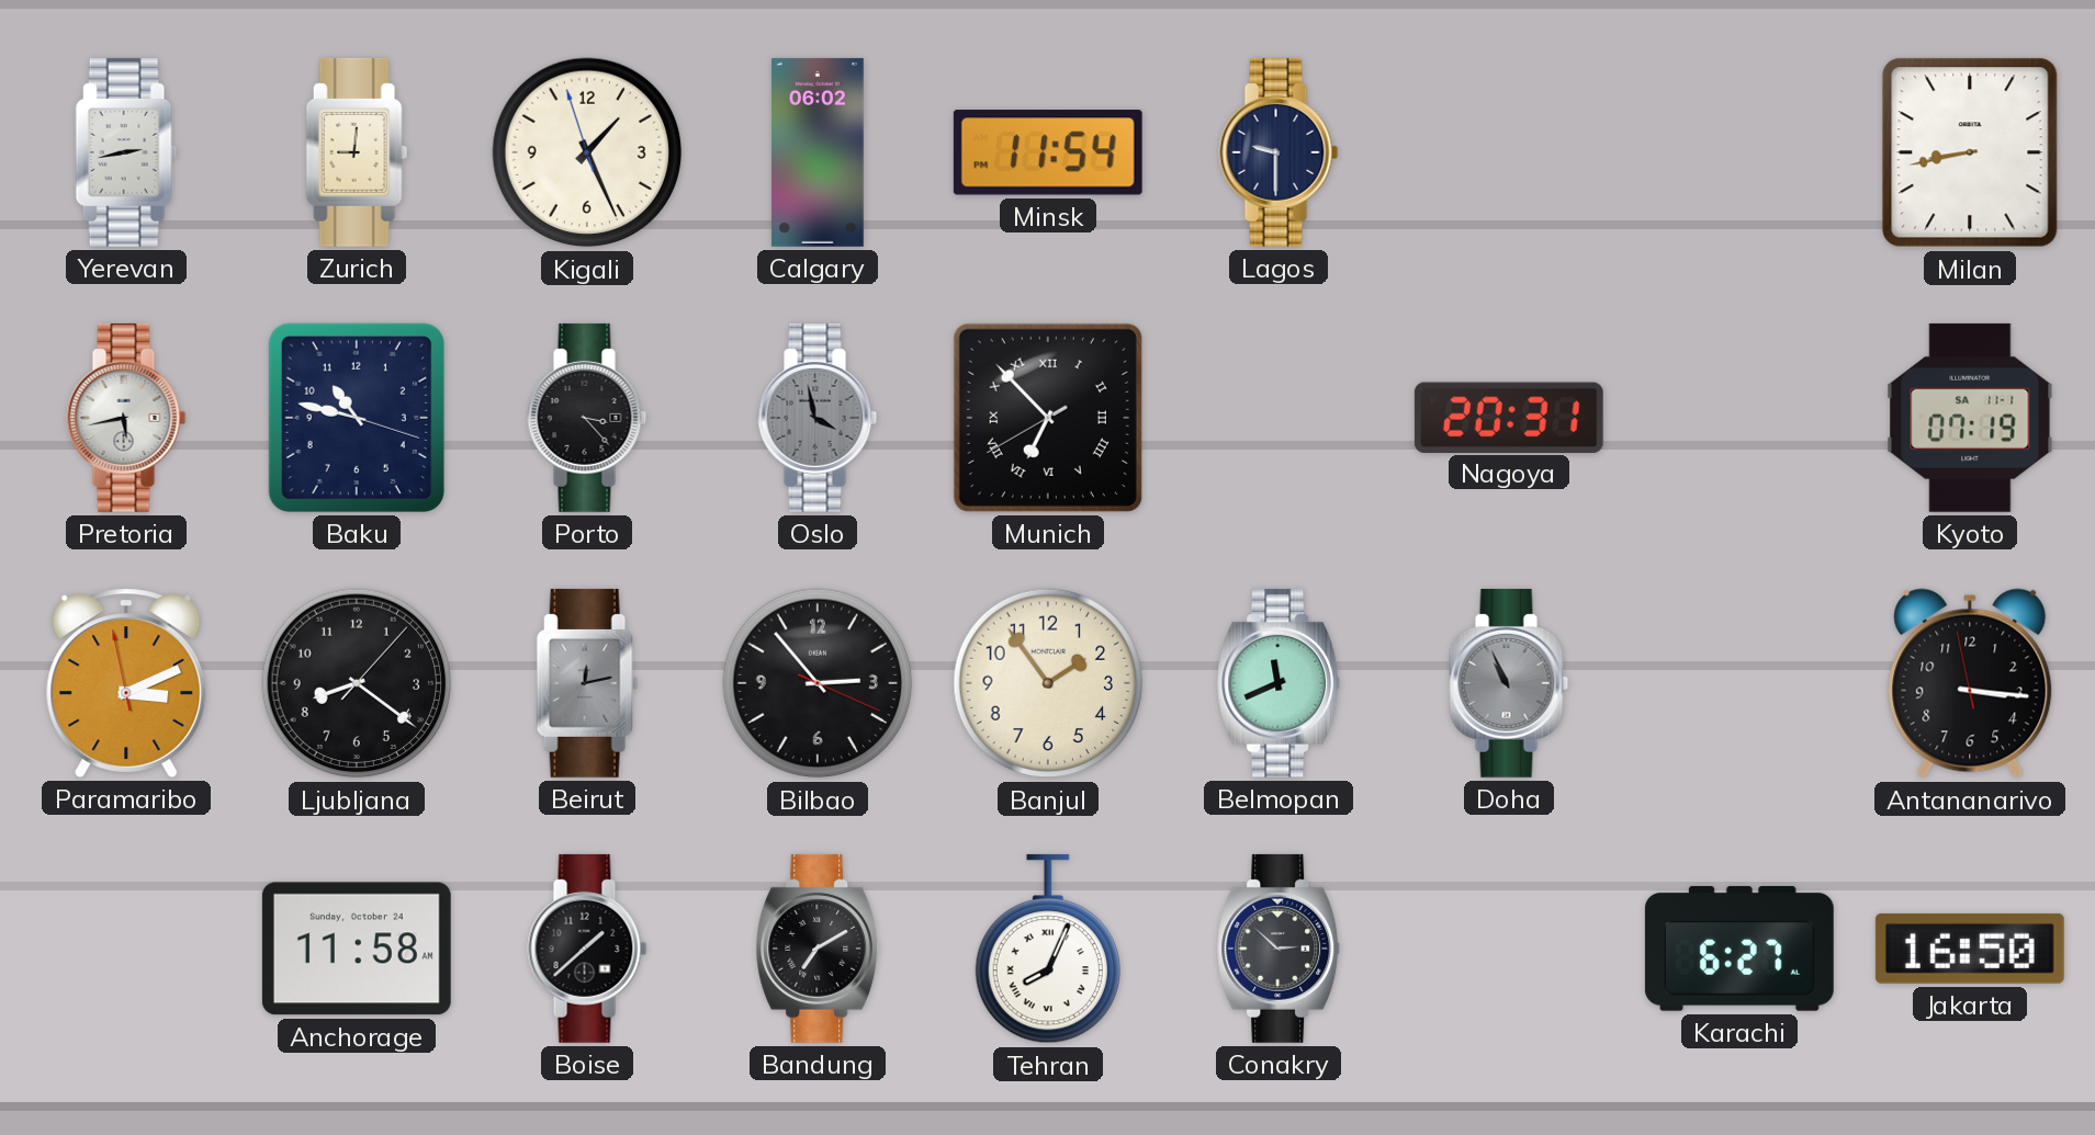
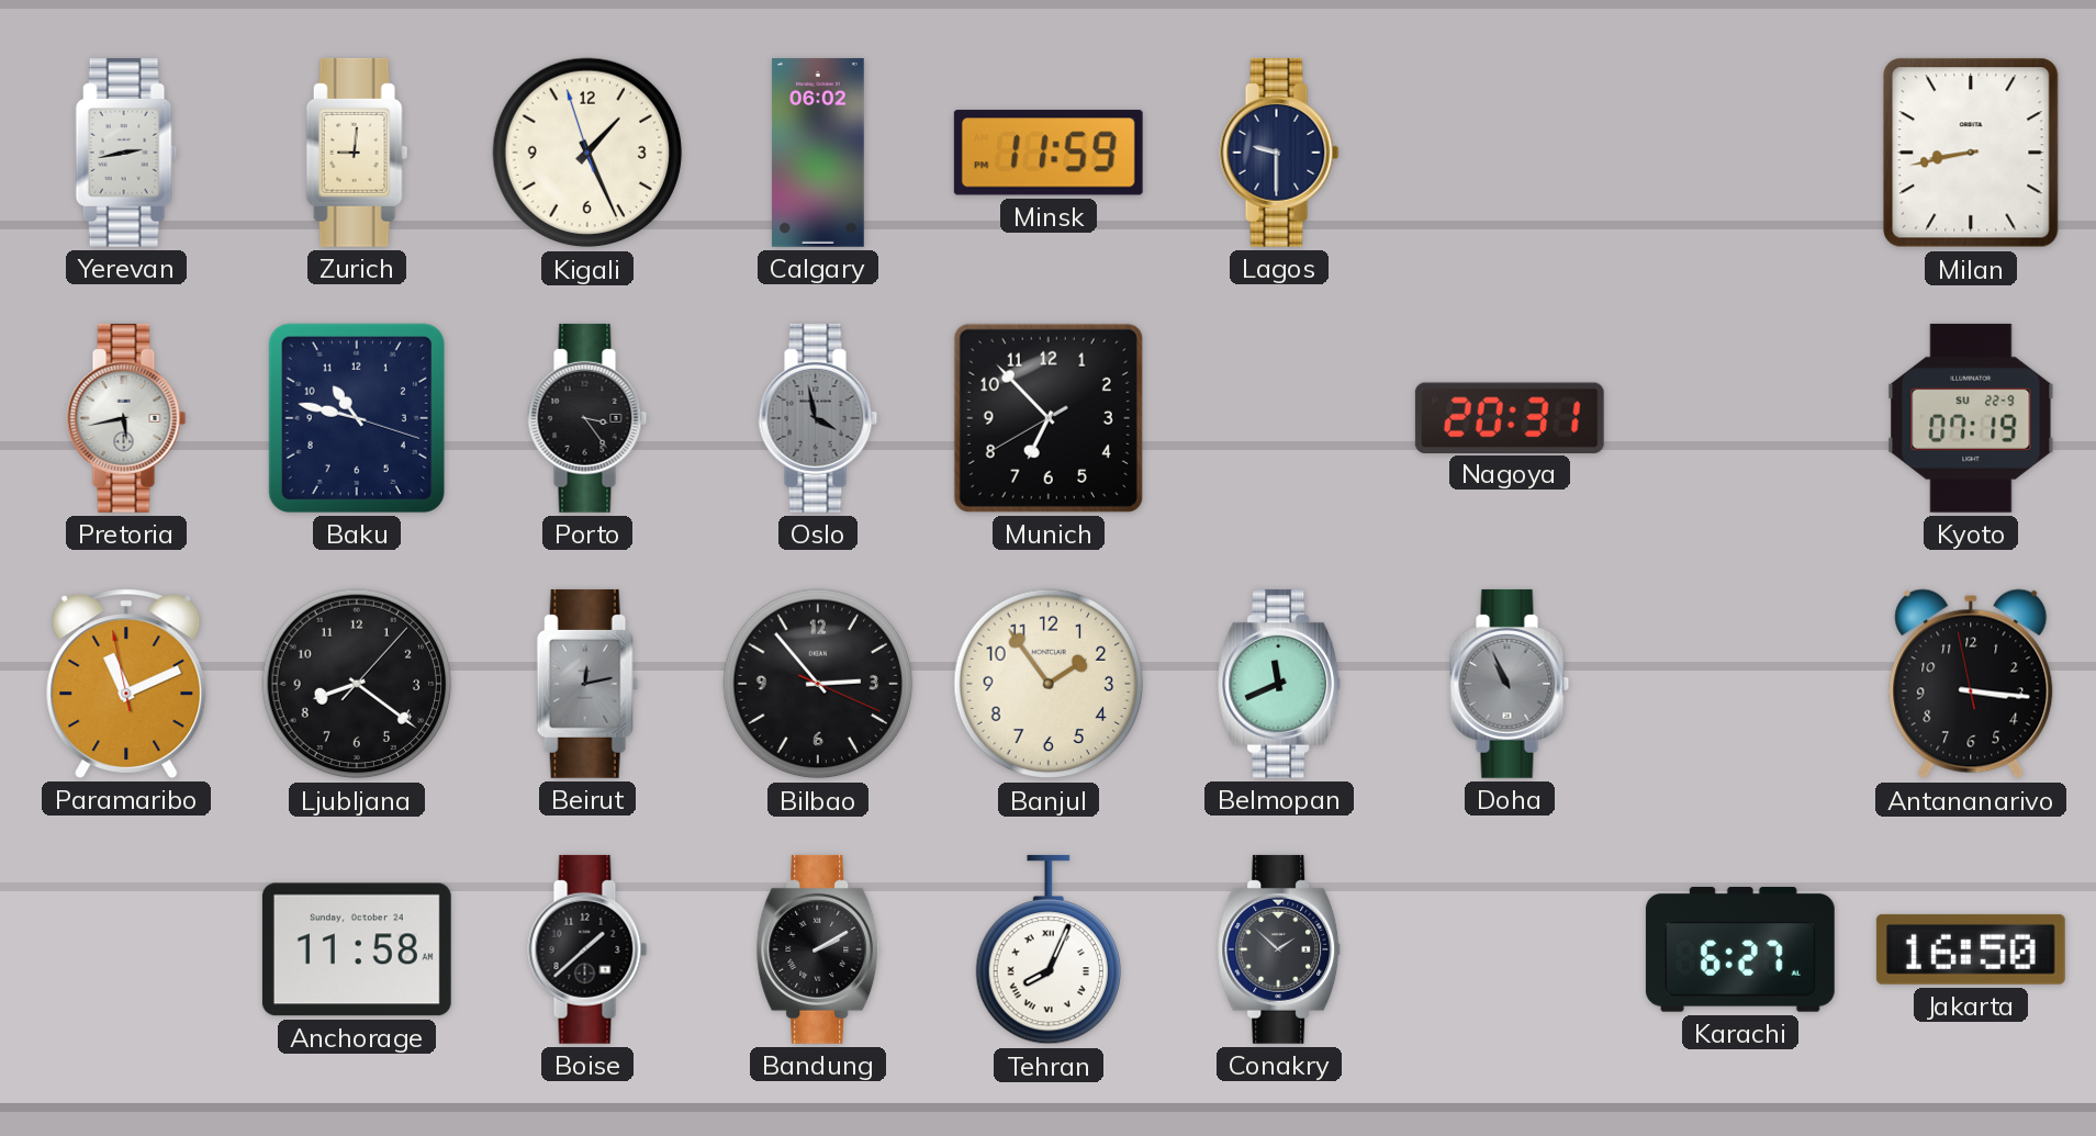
Minsk: 11:54 -> 11:59
Porto: 3:23 -> 3:24
Munich numerals: Roman -> Arabic
Kyoto date: SA 11-1 -> SU 22-9
Paramaribo: 3:10 -> 11:10
Bandung: 7:10 -> 2:10
Conakry: 2:52 -> 1:52
